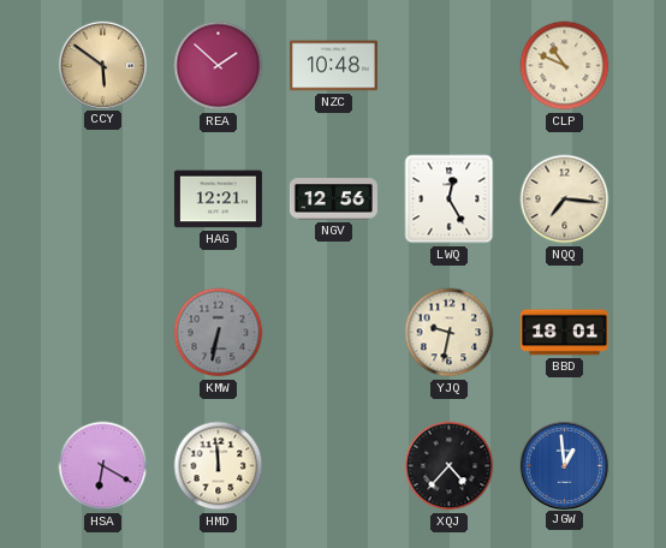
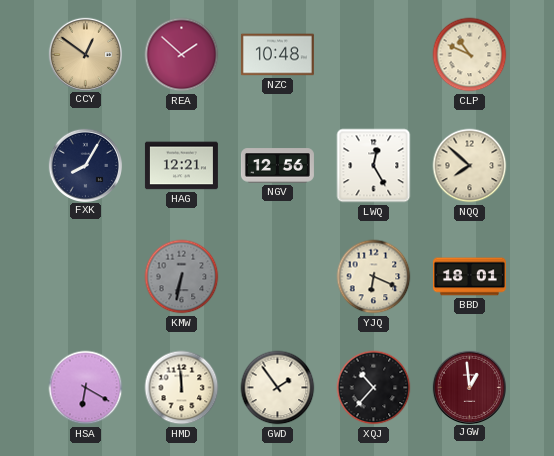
CCY: 5:51 -> 12:51
FXK: none -> 8:05
NQQ: 7:16 -> 7:52
YJQ: 9:32 -> 6:19
GWD: none -> 1:54
XQJ: 4:37 -> 10:37
JGW dial: blue -> burgundy
